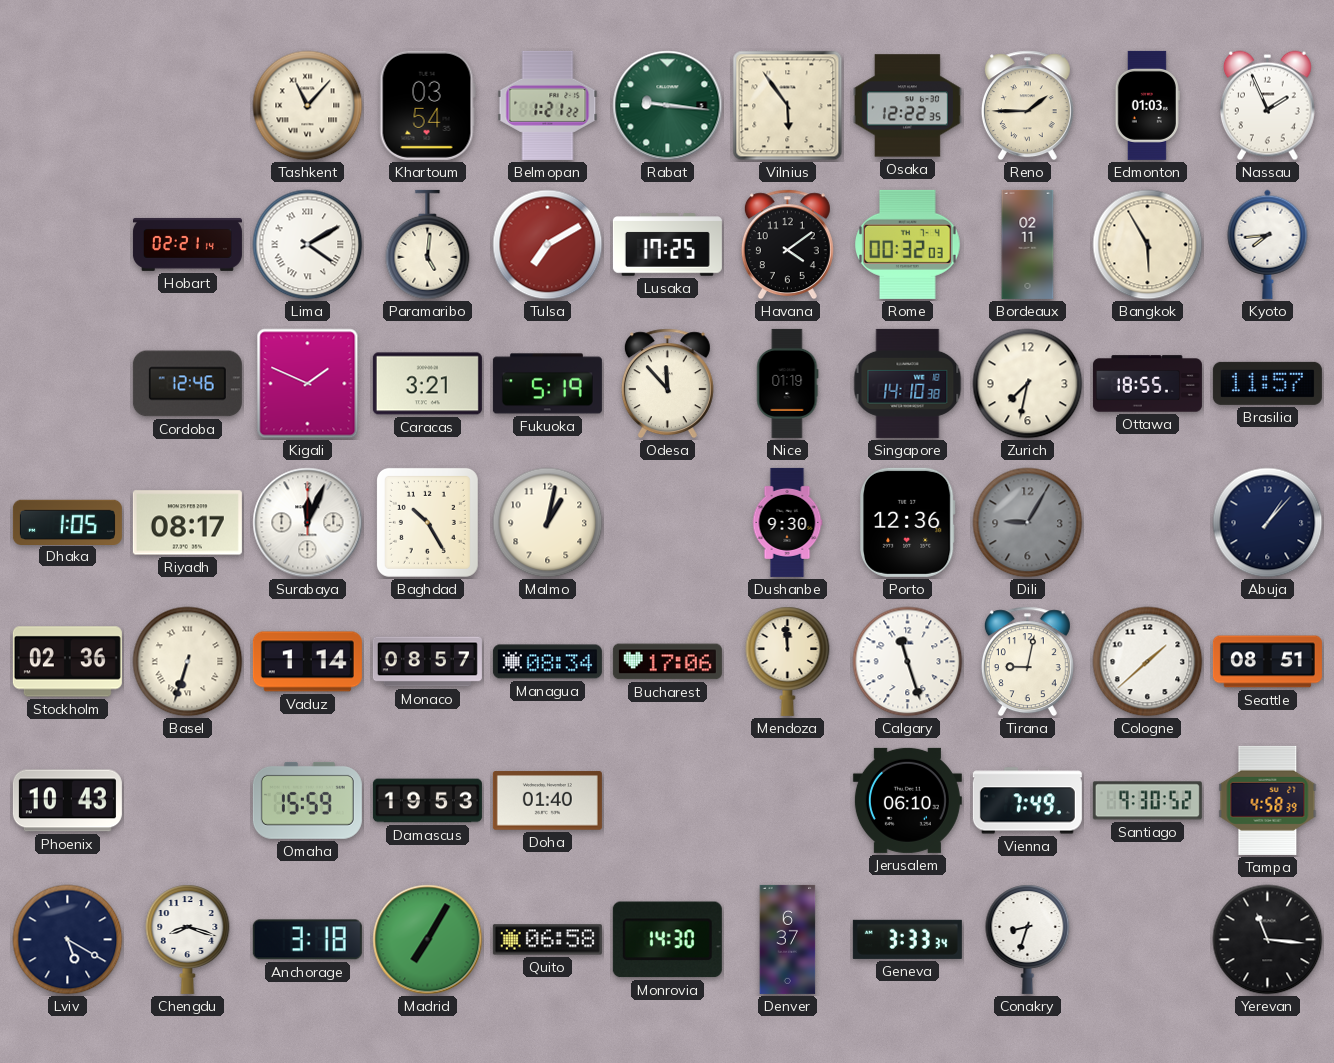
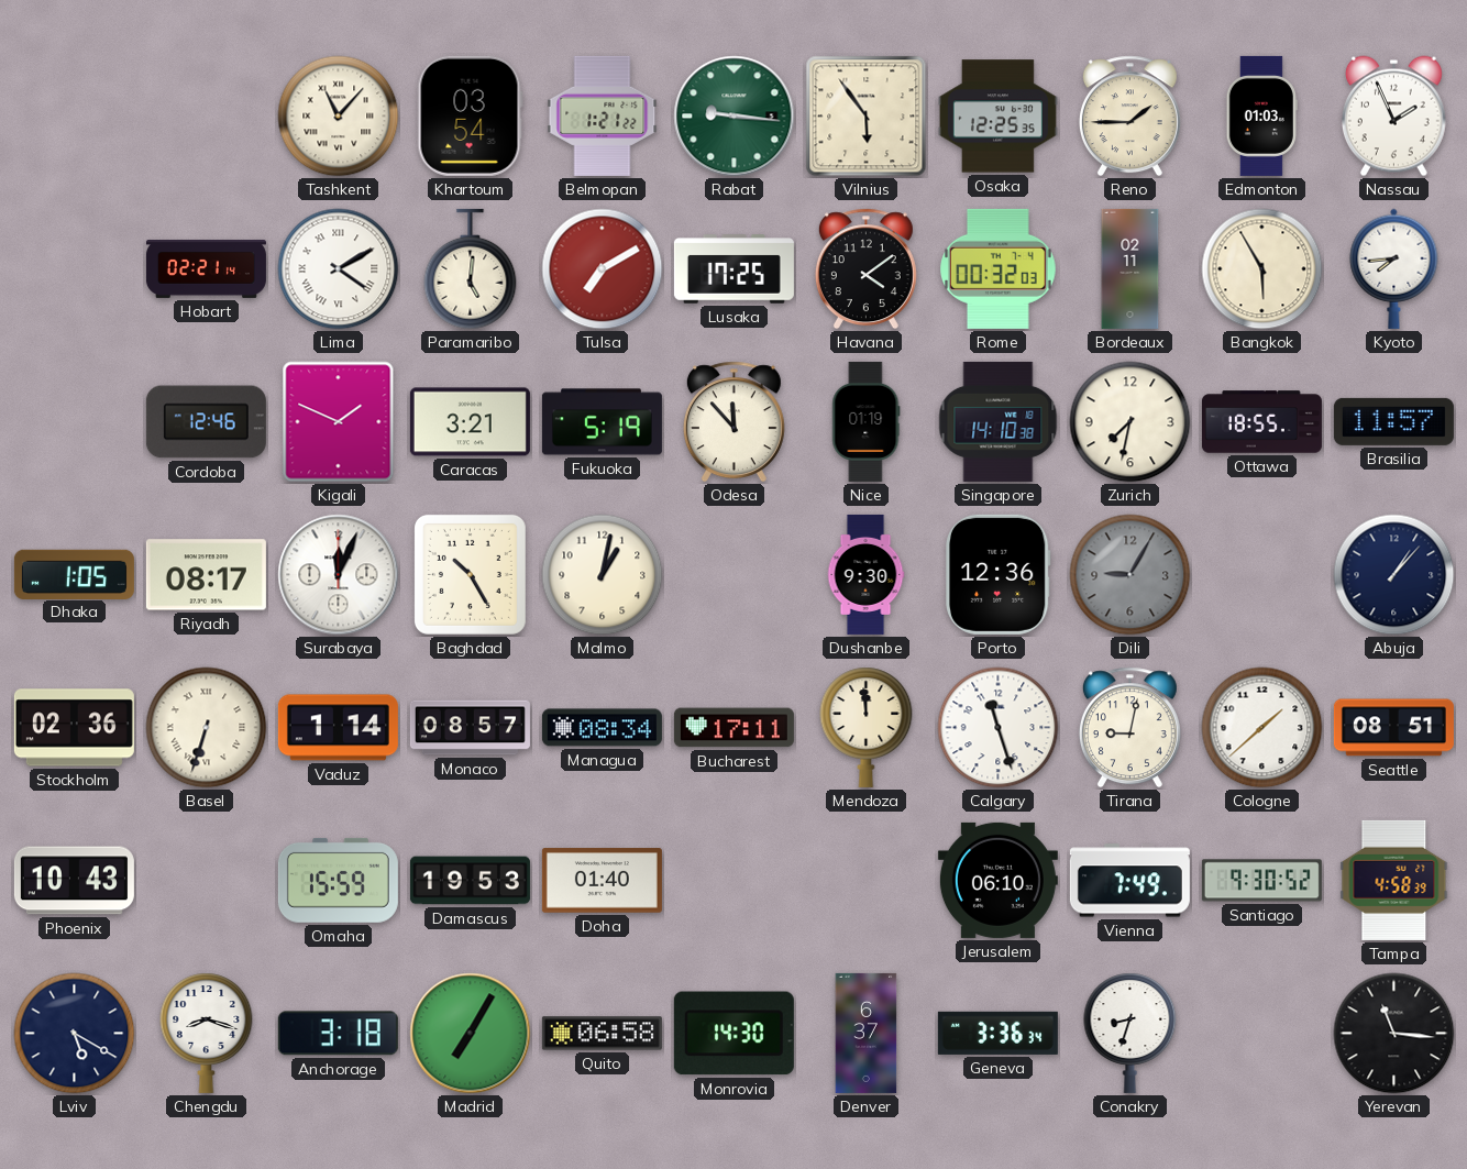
Osaka: 12:22 -> 12:25
Bucharest: 17:06 -> 17:11
Geneva: 3:33 -> 3:36
